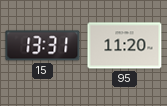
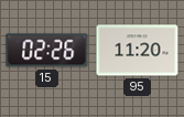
15: 13:31 -> 02:26
